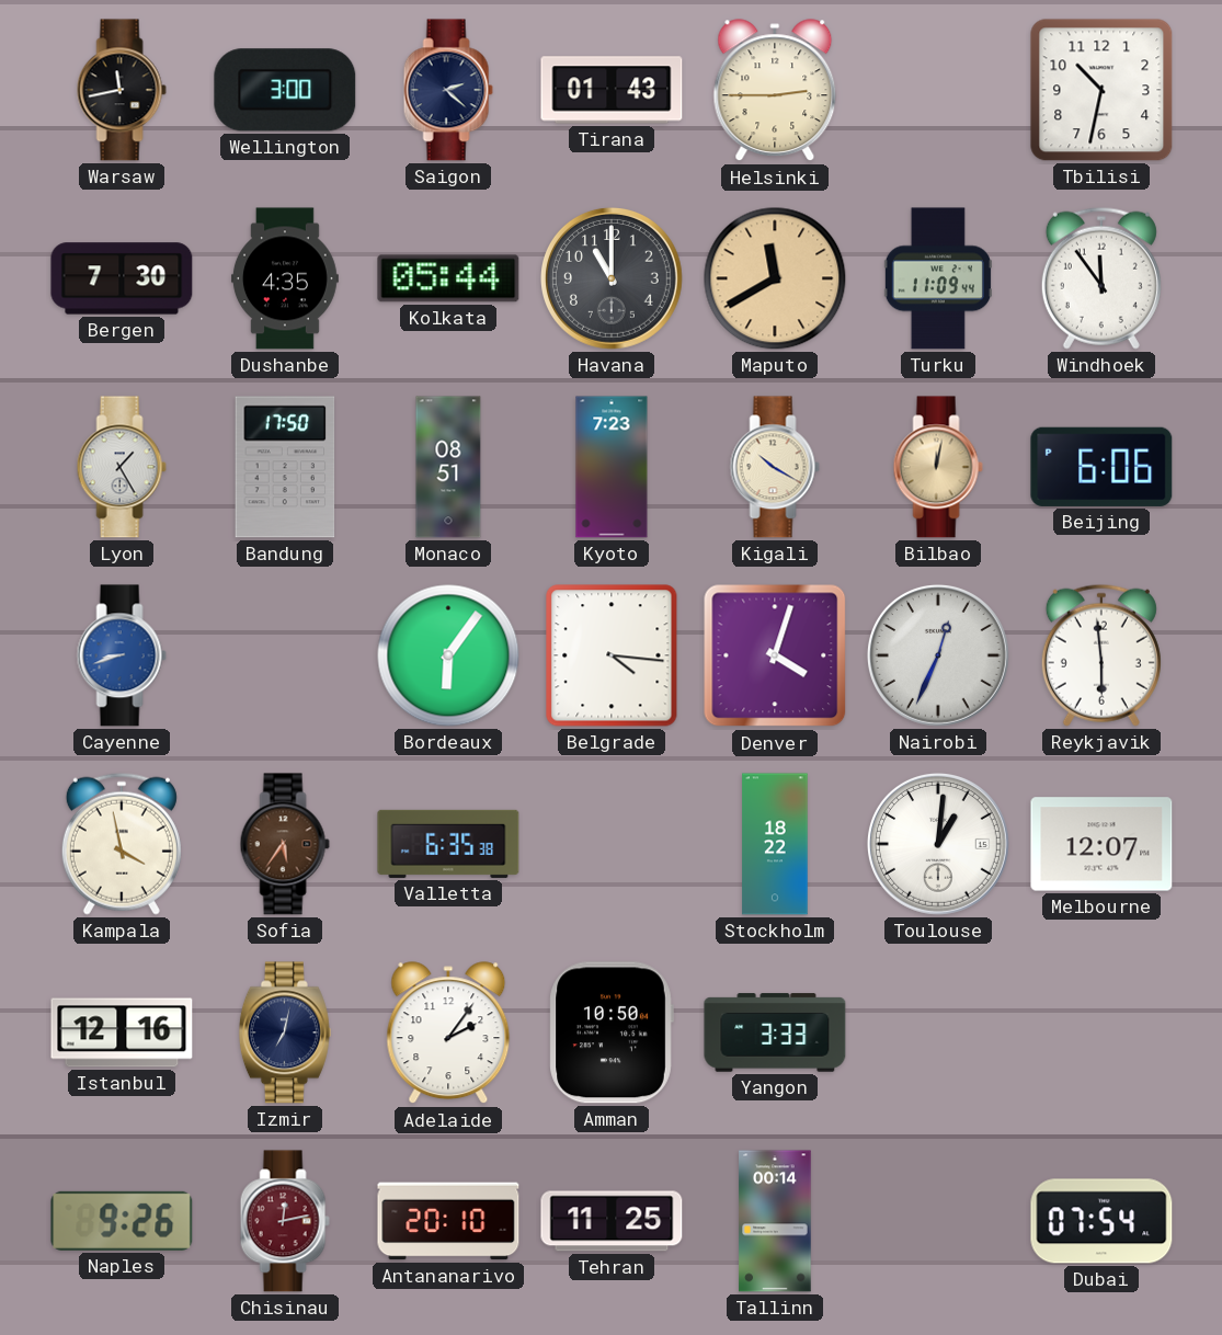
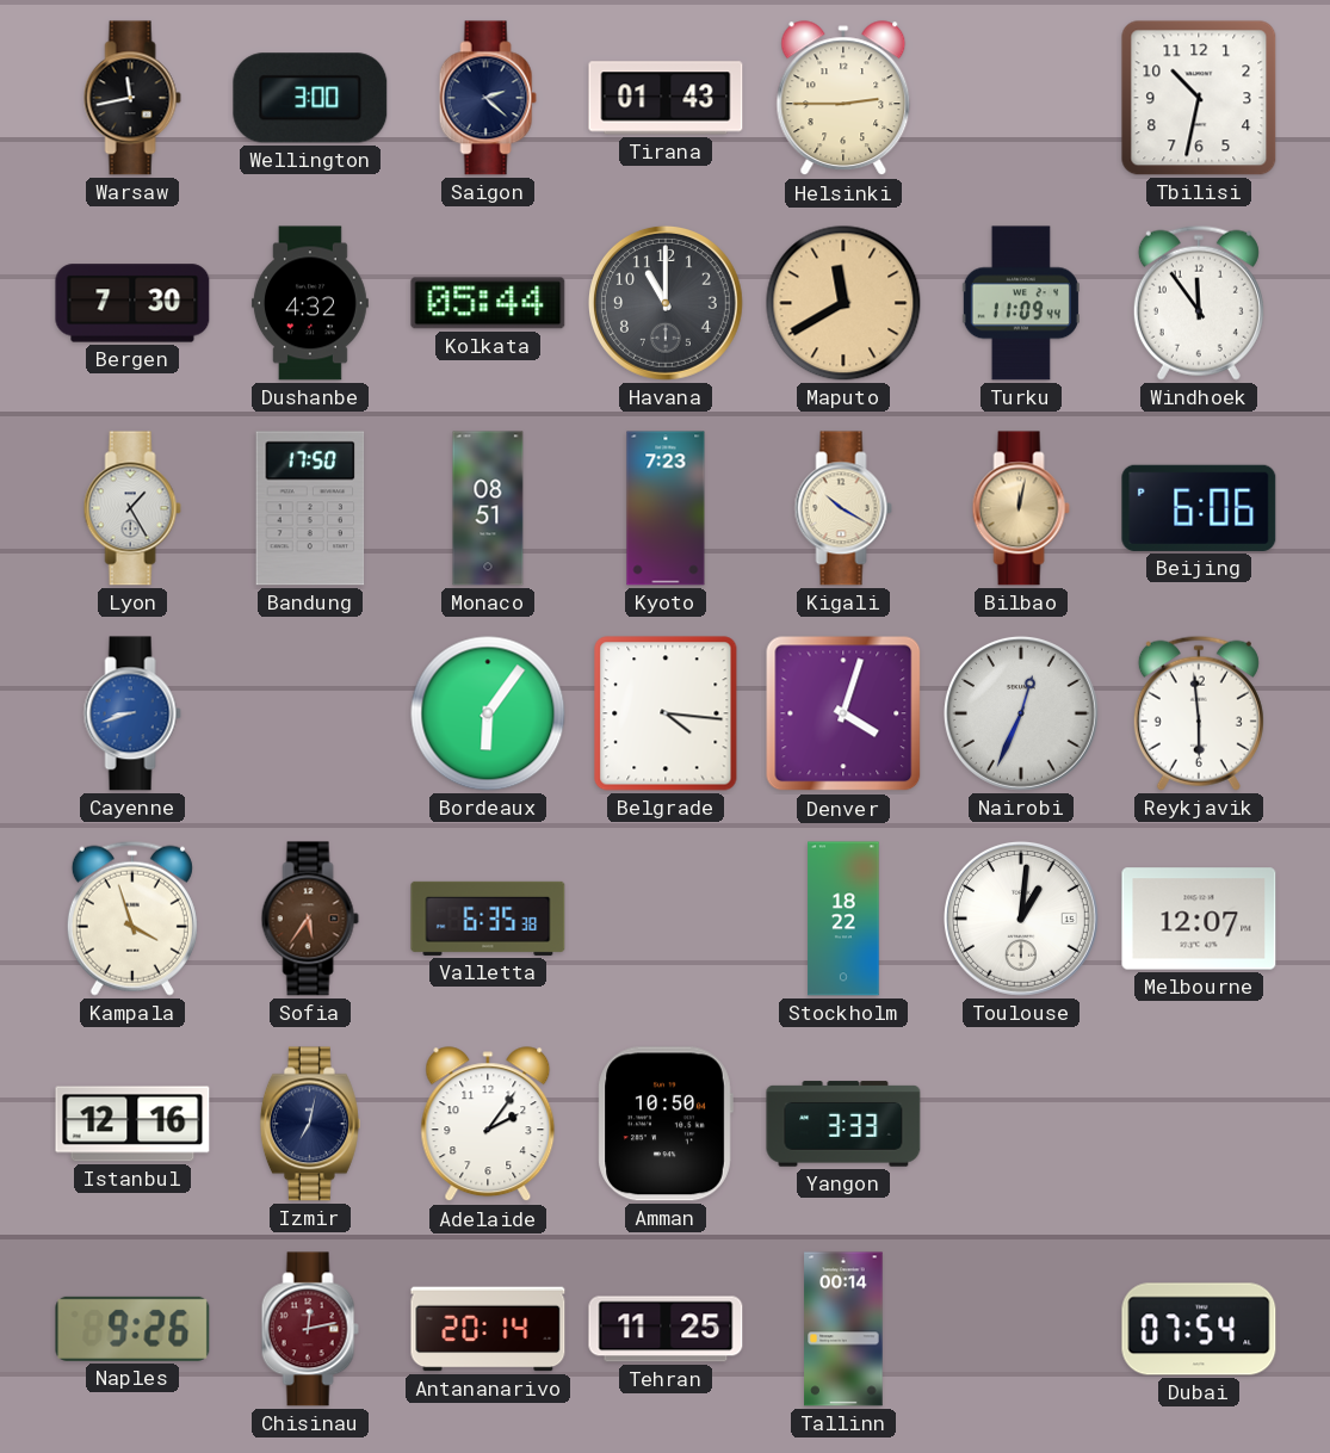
Dushanbe: 4:35 -> 4:32
Kampala: 3:58 -> 3:57
Antananarivo: 20:10 -> 20:14
